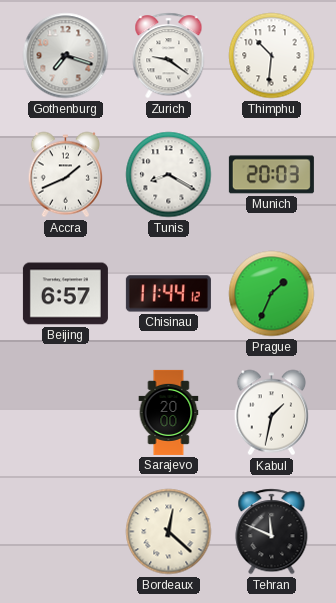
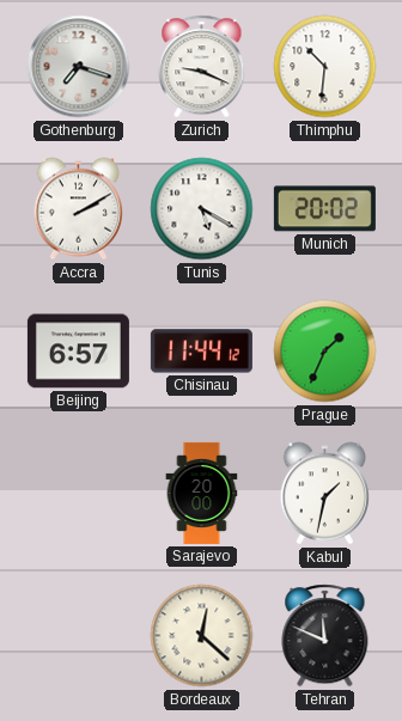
Zurich: 9:21 -> 9:19
Accra: 1:41 -> 2:10
Tunis: 8:20 -> 5:20
Munich: 20:03 -> 20:02
